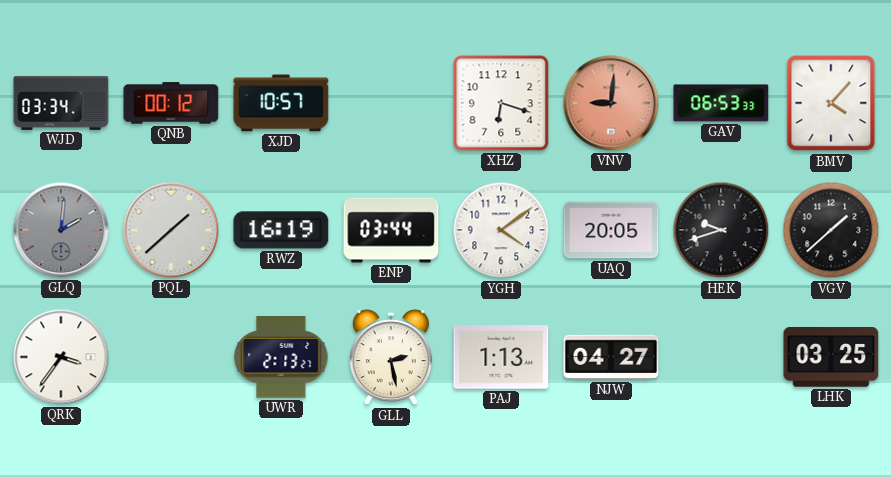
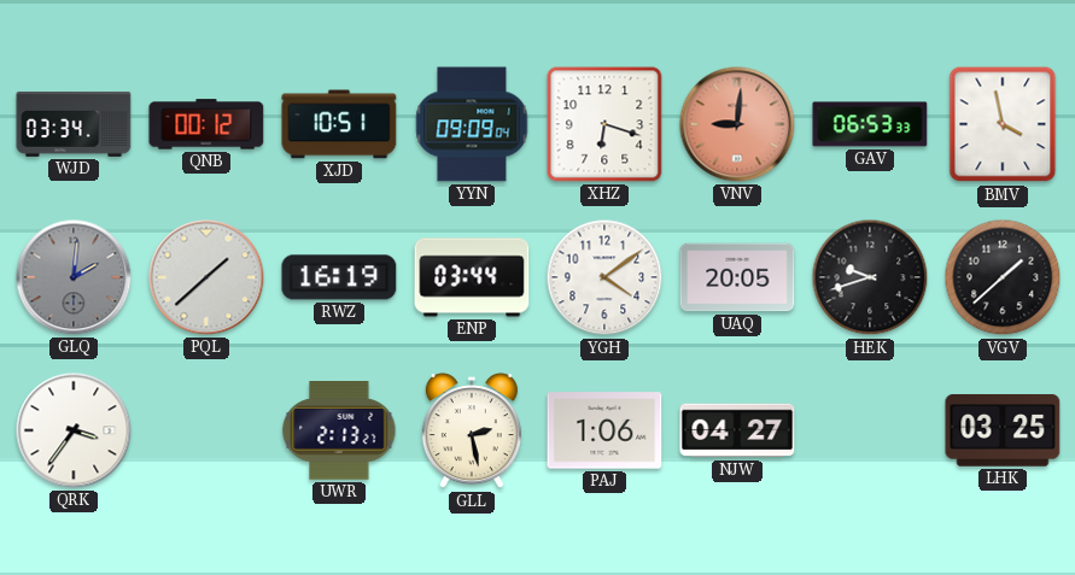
XJD: 10:57 -> 10:51
YYN: none -> 09:09
BMV: 4:07 -> 3:58
PAJ: 1:13 -> 1:06
